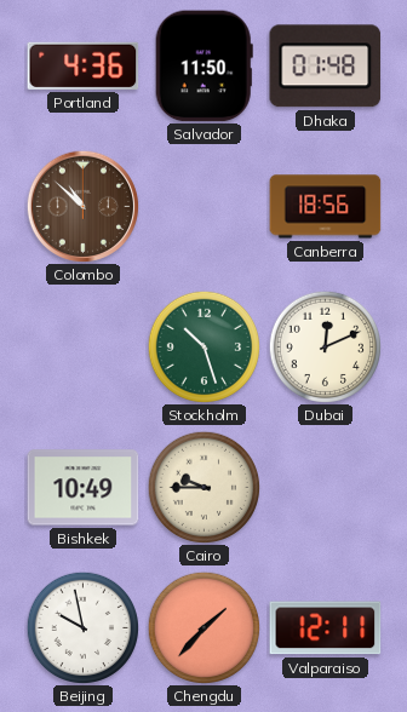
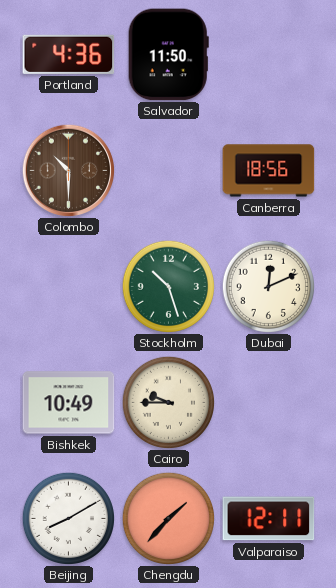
Dhaka: 01:48 -> none
Colombo: 10:52 -> 10:30
Beijing: 9:58 -> 8:10
